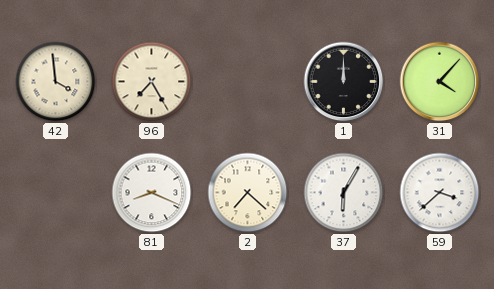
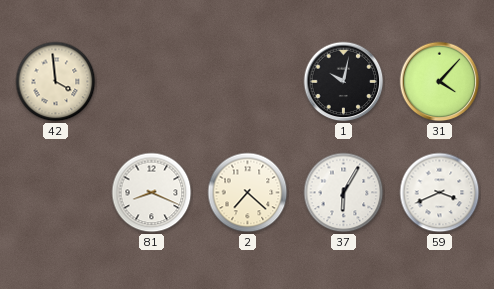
96: 7:25 -> none
1: 12:00 -> 10:02
59: 3:38 -> 3:41
